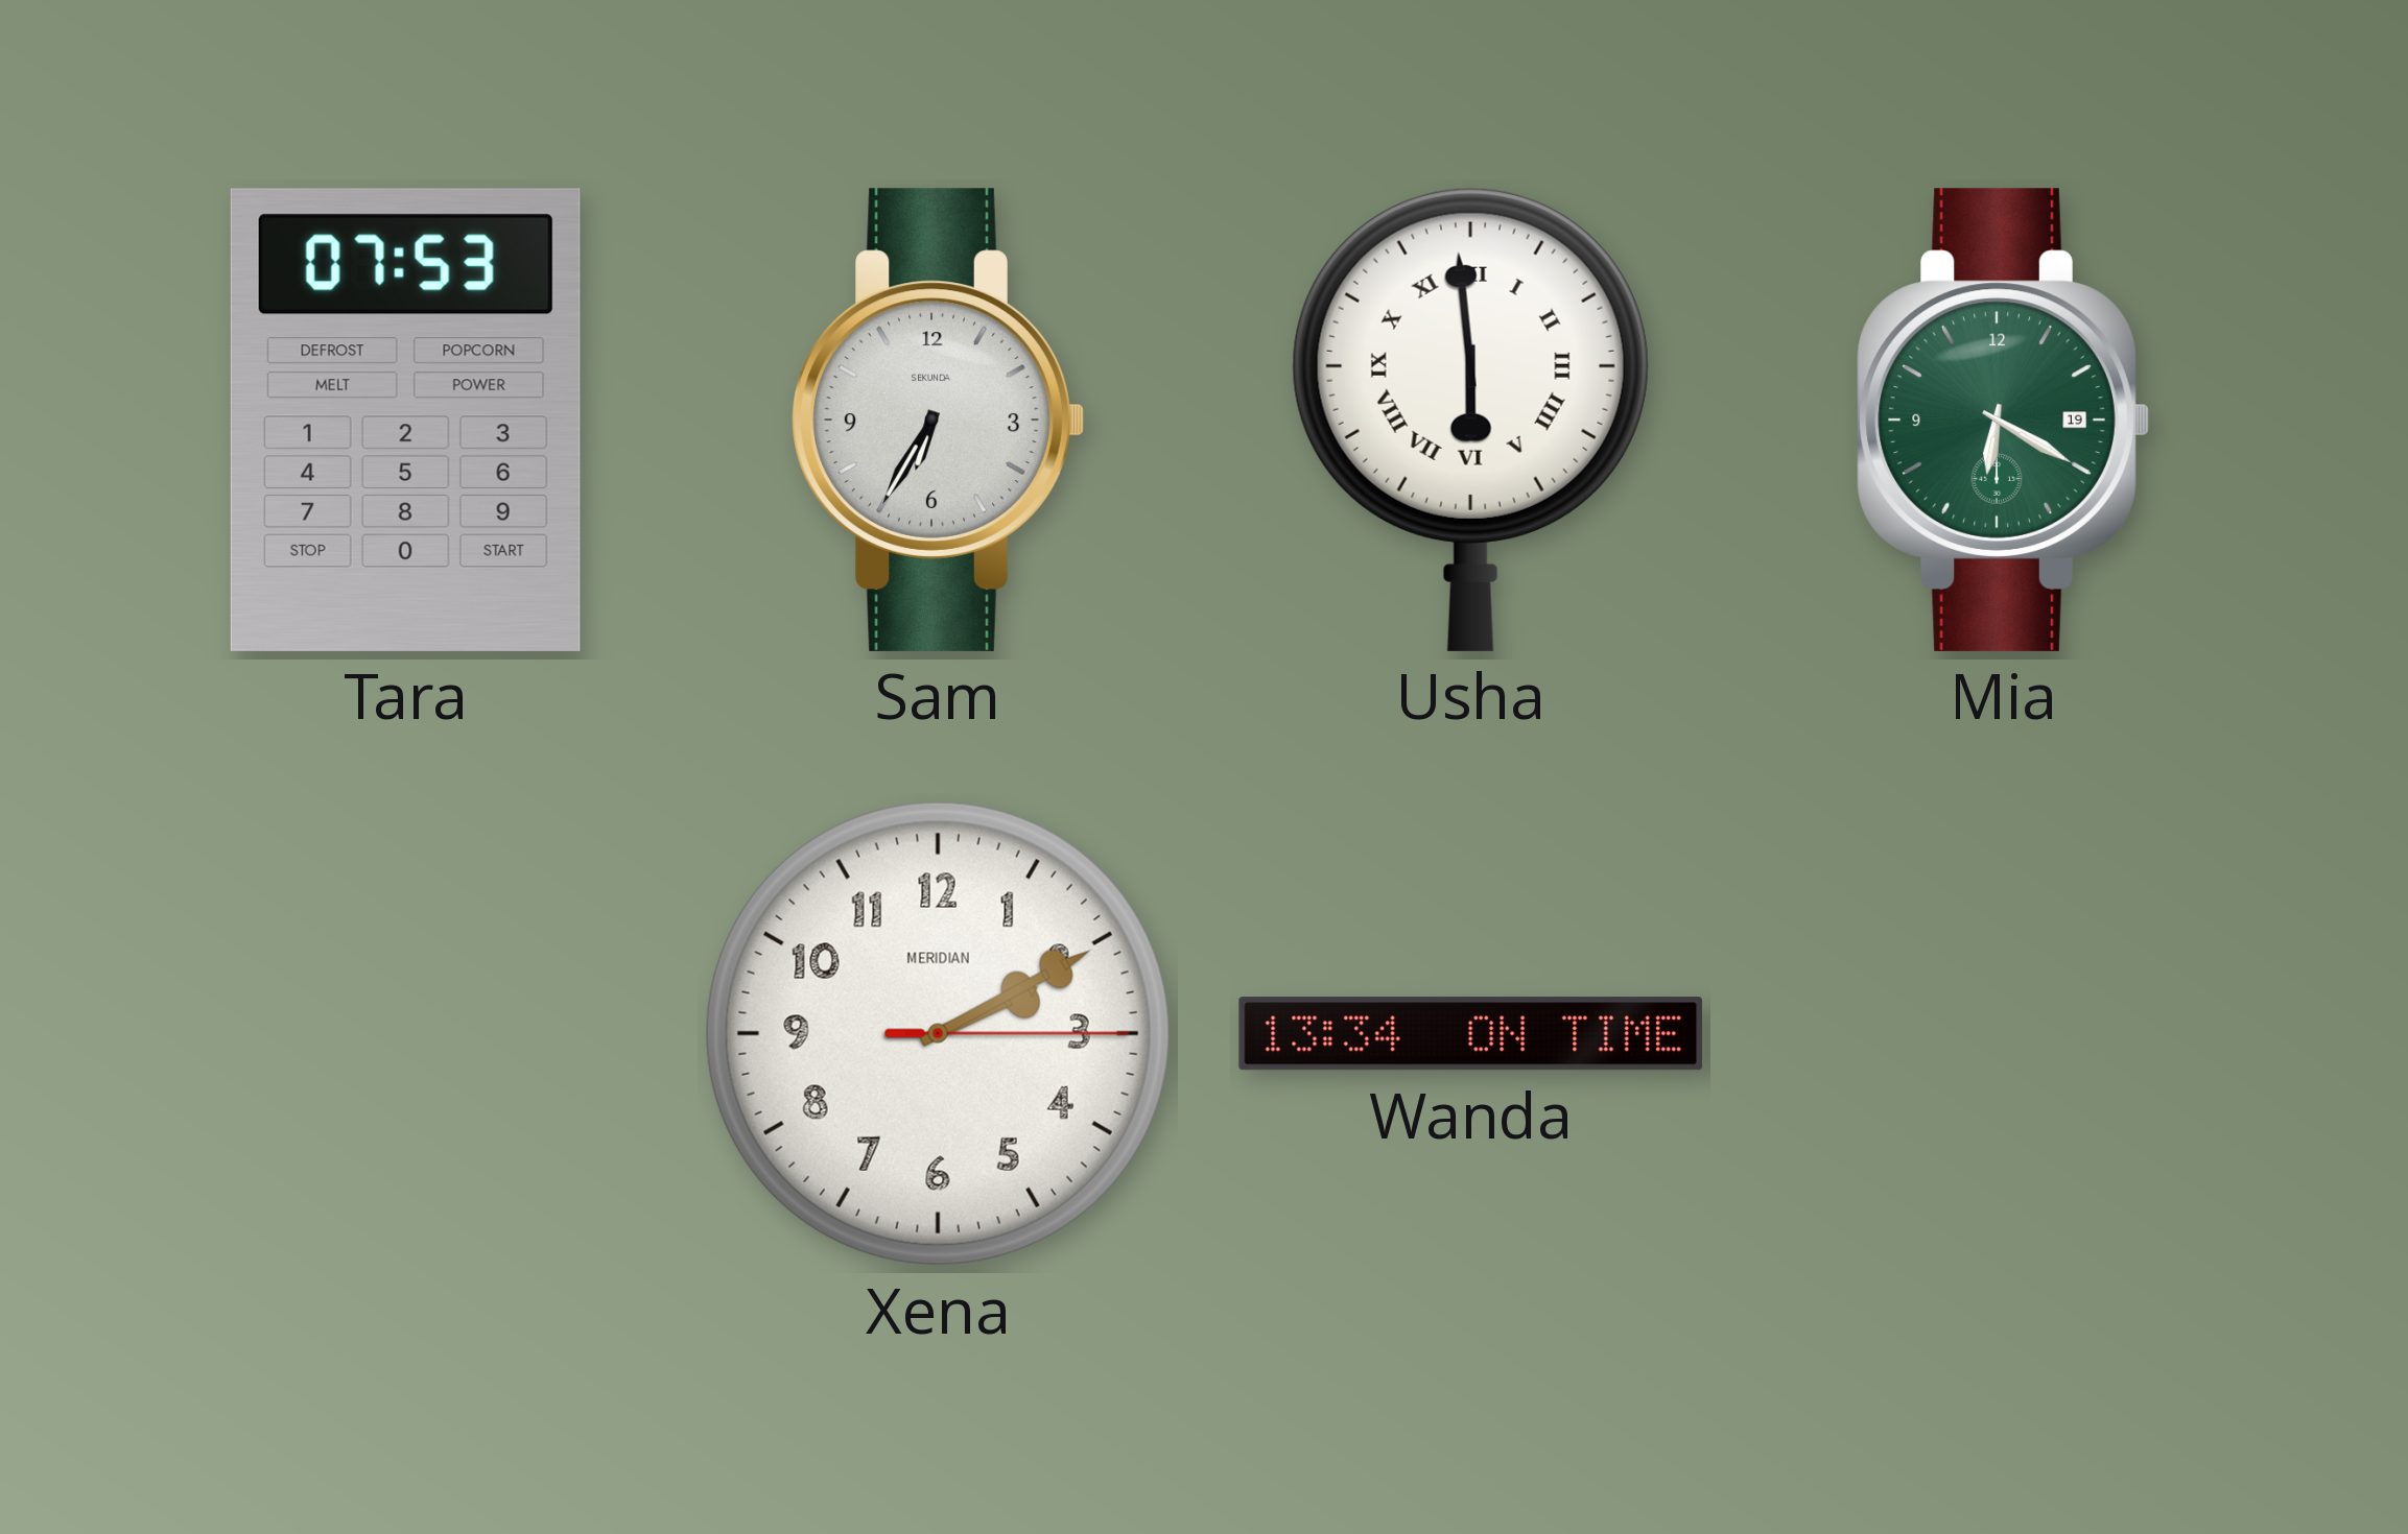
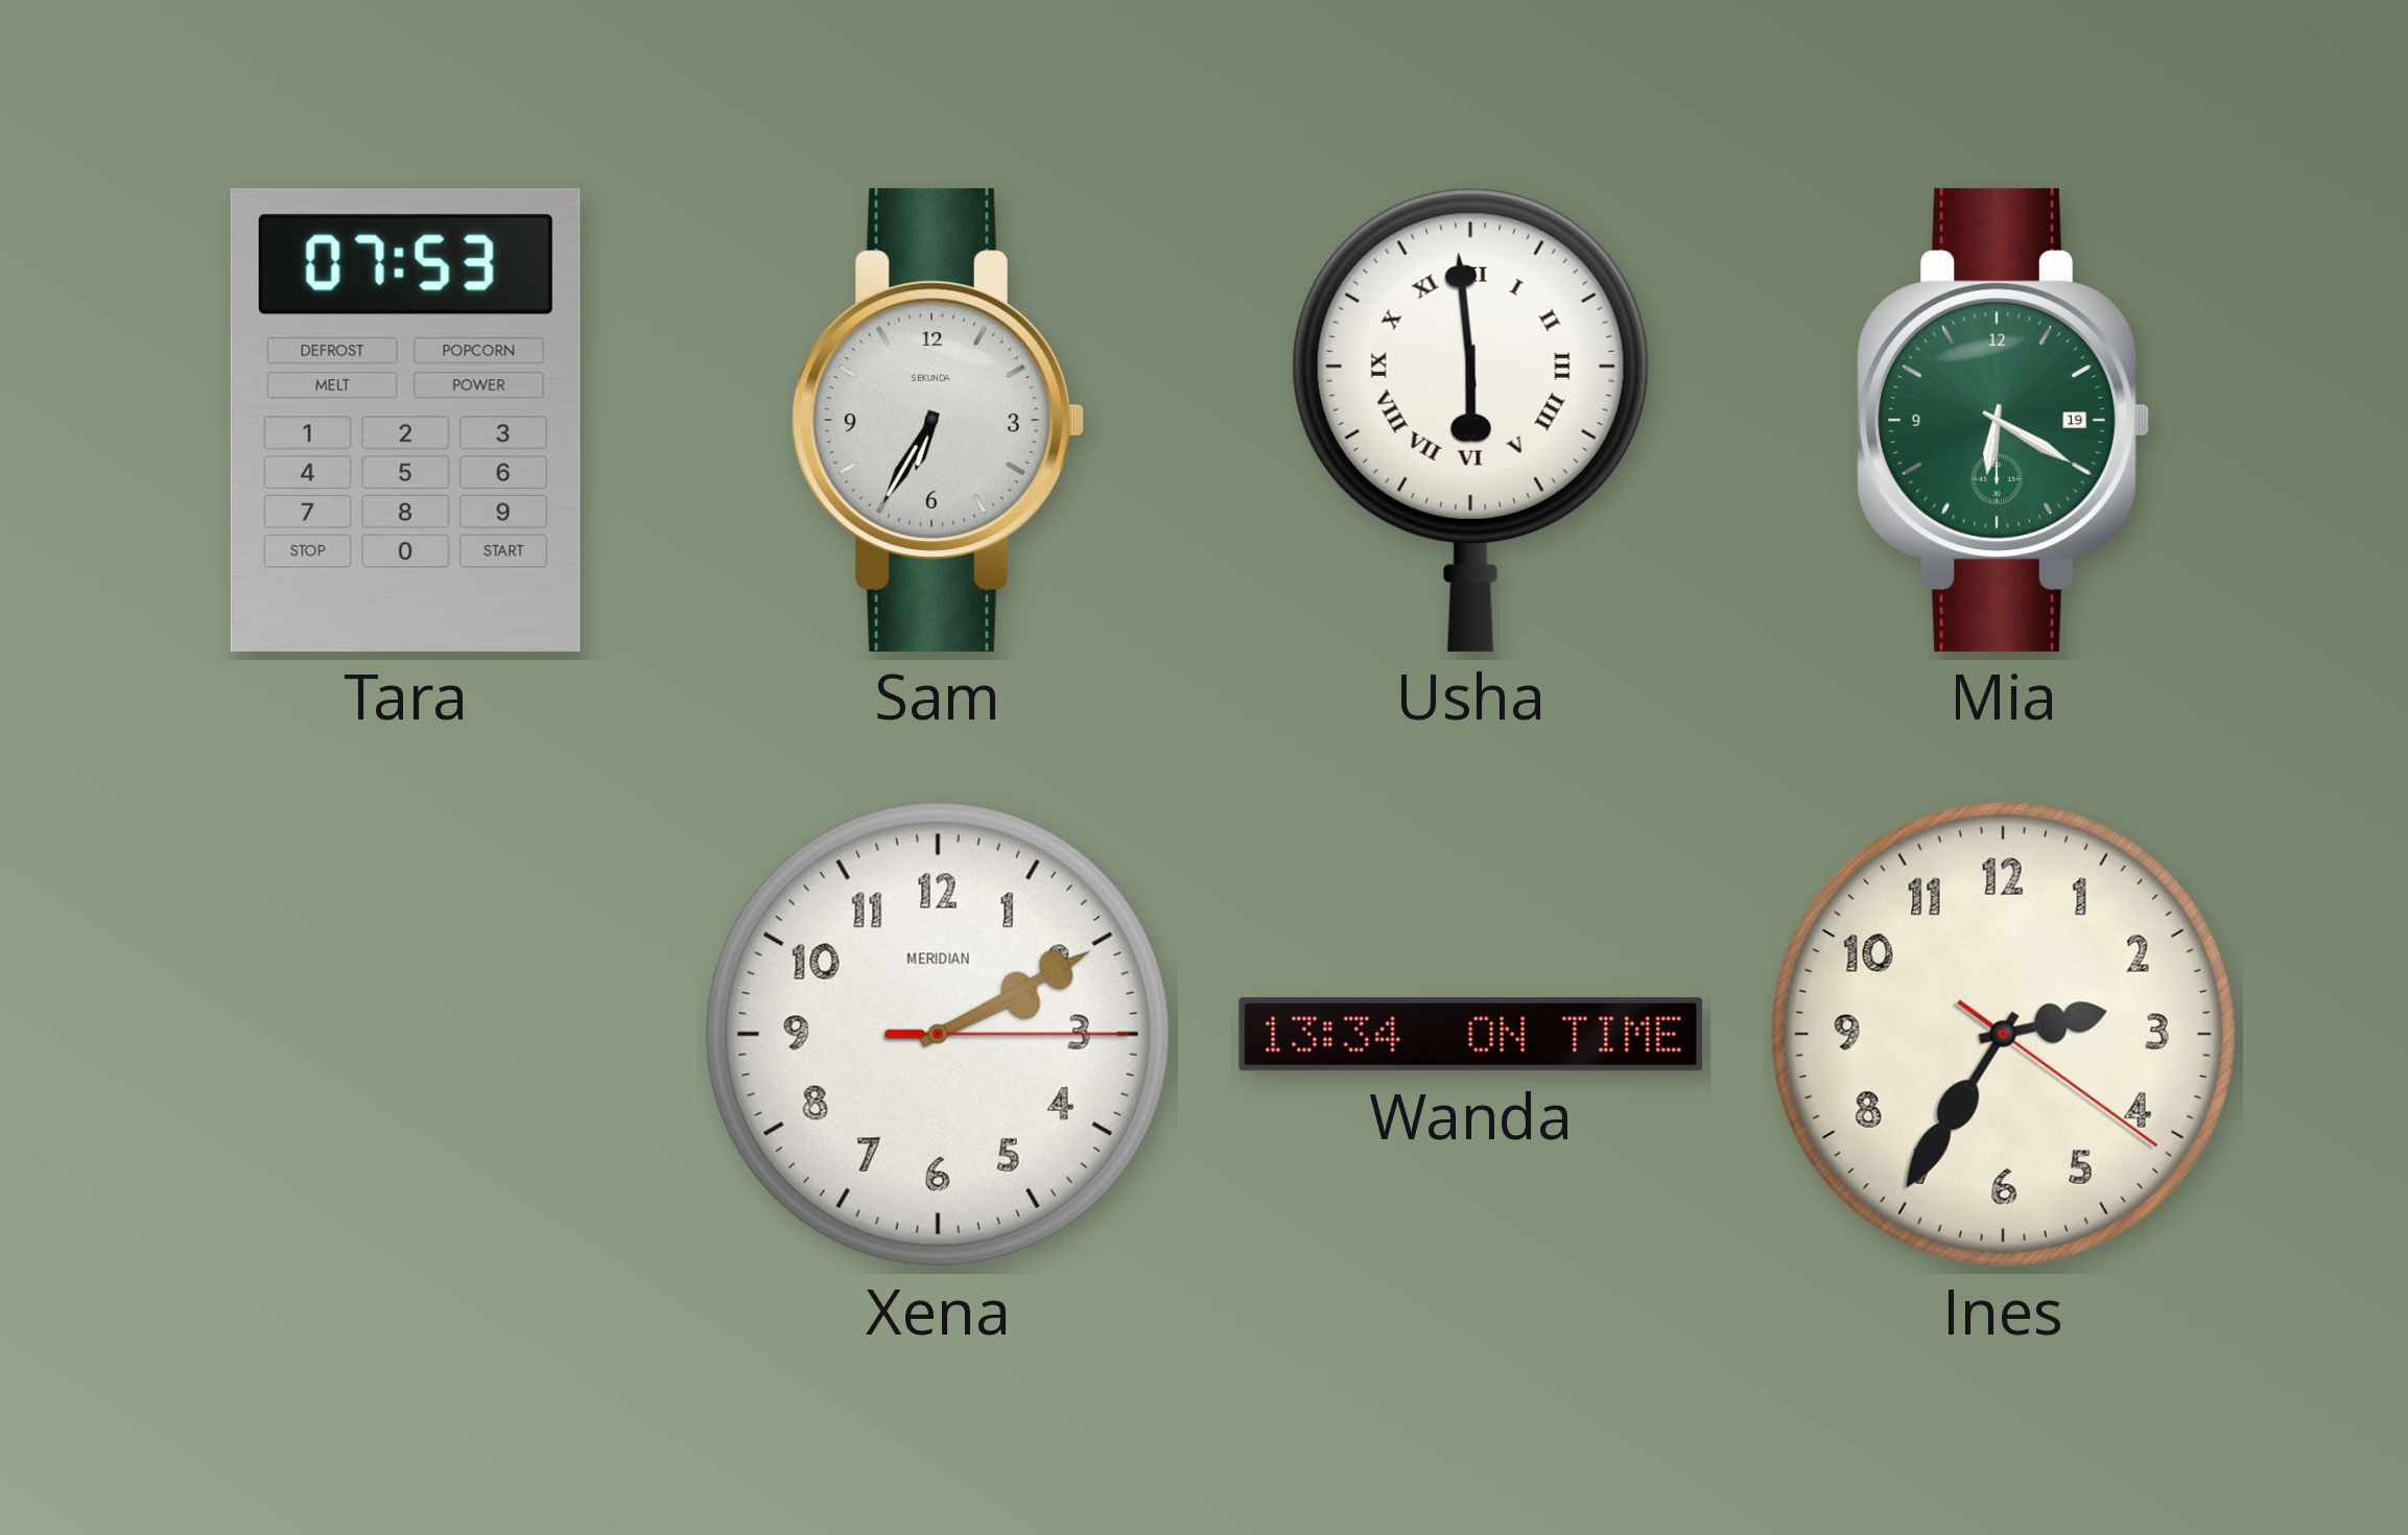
Ines: none -> 2:35
